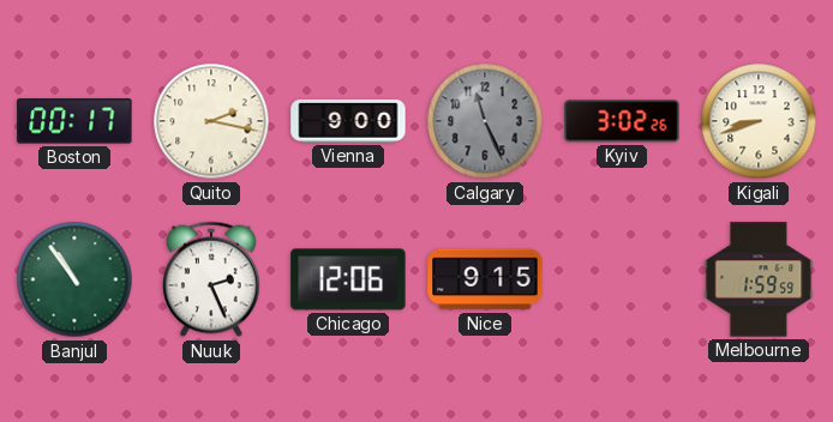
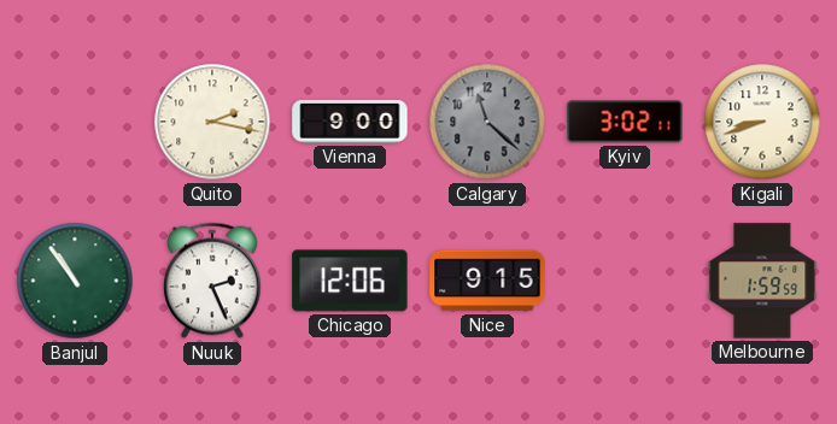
Boston: 00:17 -> none
Calgary: 11:26 -> 11:22
Kyiv: 3:02:26 -> 3:02:11
